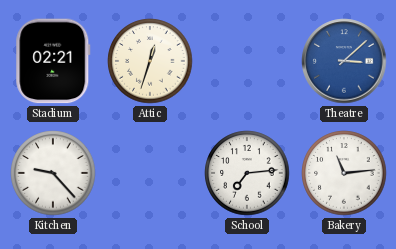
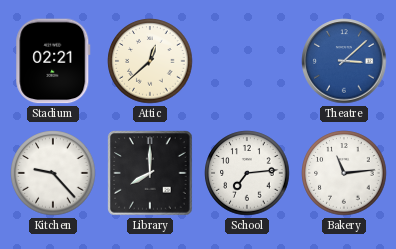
Attic: 12:33 -> 12:38
Library: none -> 8:00
